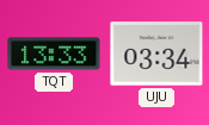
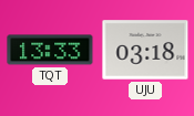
UJU: 03:34 -> 03:18
